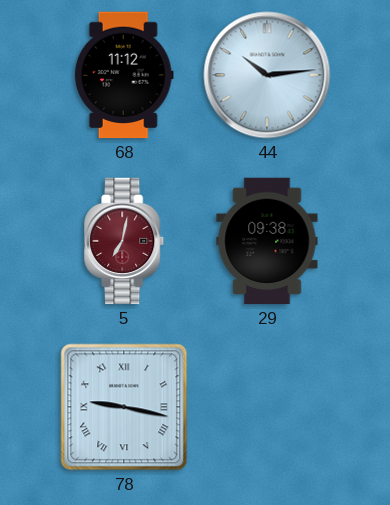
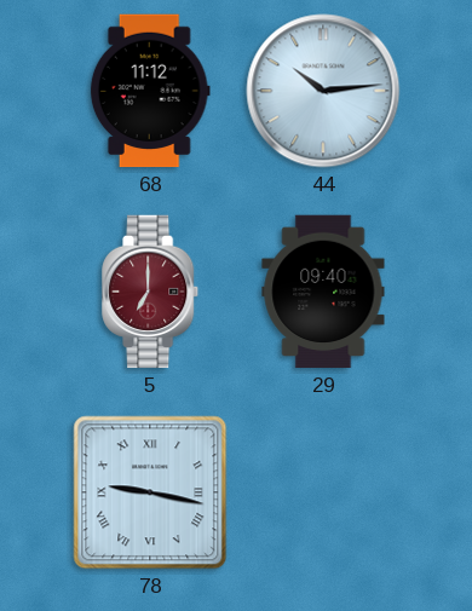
5: 7:02 -> 7:00
29: 09:38 -> 09:40
